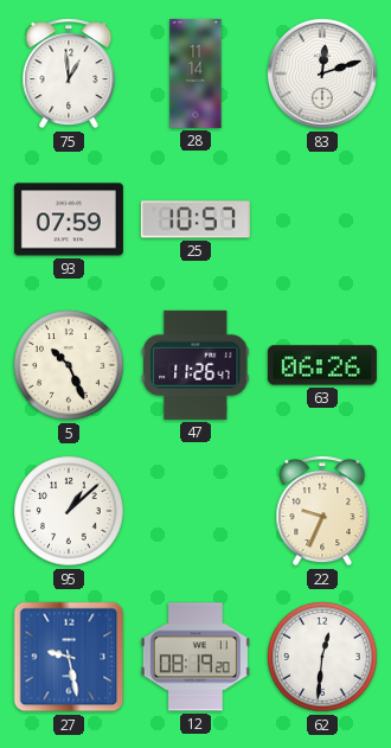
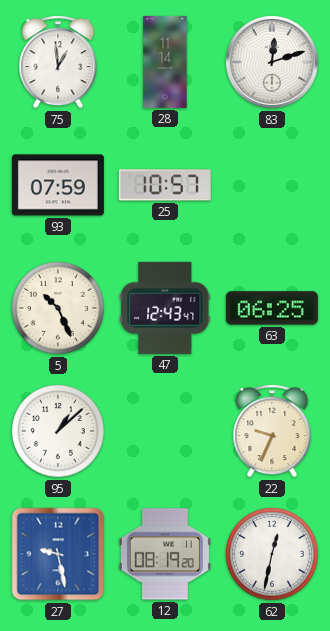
47: 11:26 -> 12:43
63: 06:26 -> 06:25
62: 12:31 -> 12:32
